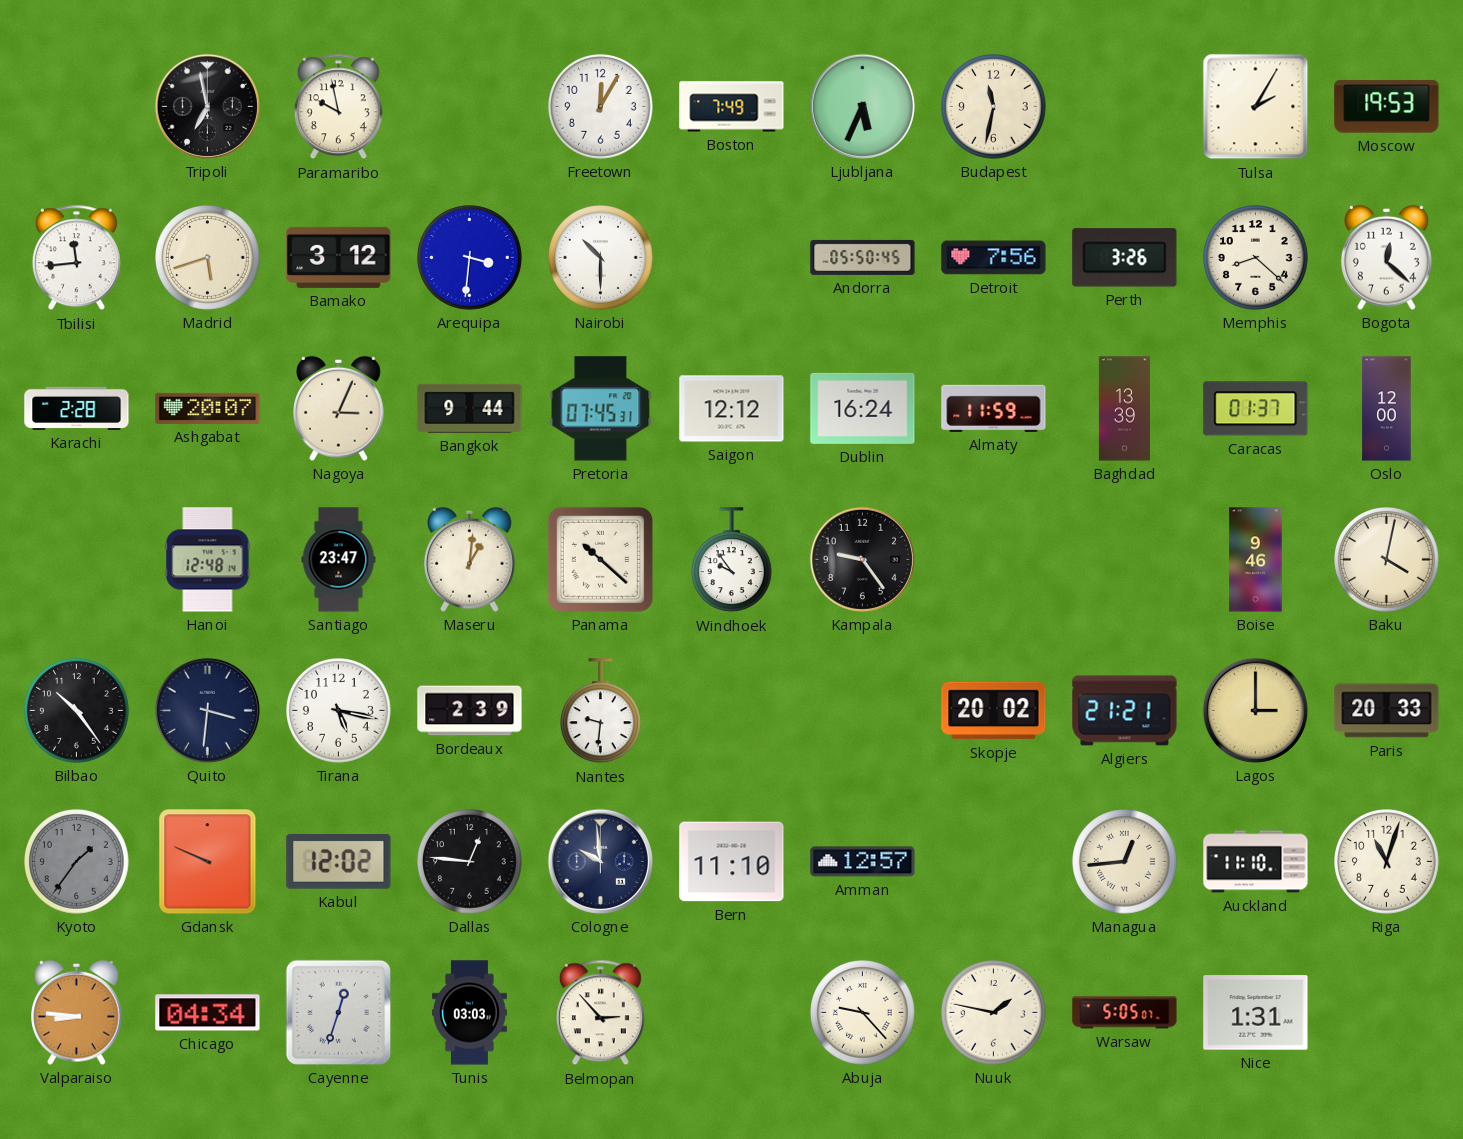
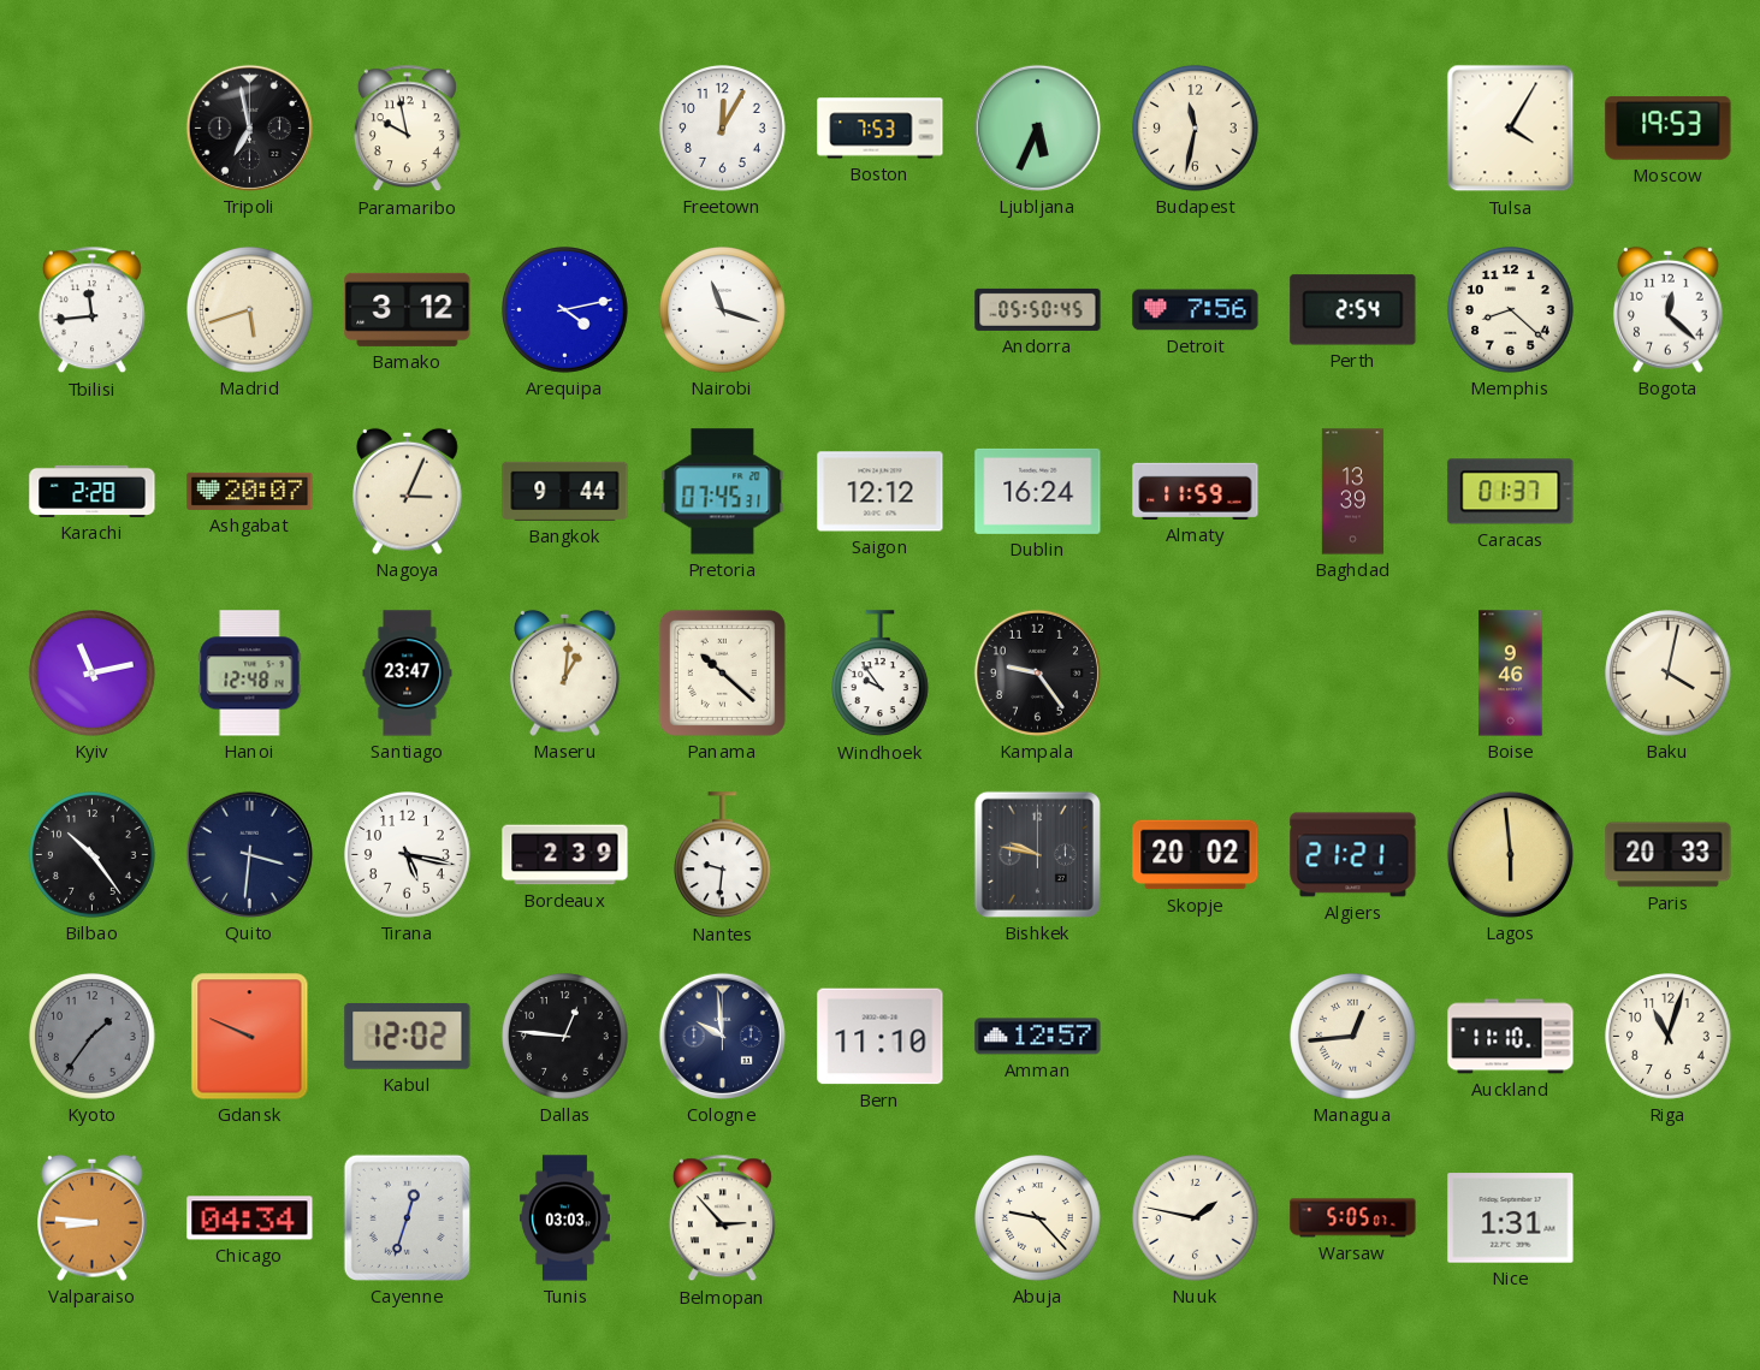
Boston: 7:49 -> 7:53
Tulsa: 2:05 -> 4:05
Arequipa: 3:31 -> 4:13
Nairobi: 10:30 -> 11:18
Perth: 3:26 -> 2:54
Oslo: 12:00 -> none
Kyiv: none -> 11:13
Bishkek: none -> 9:47
Lagos: 3:00 -> 5:59
